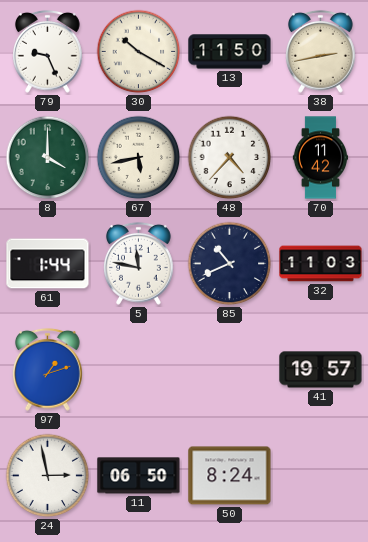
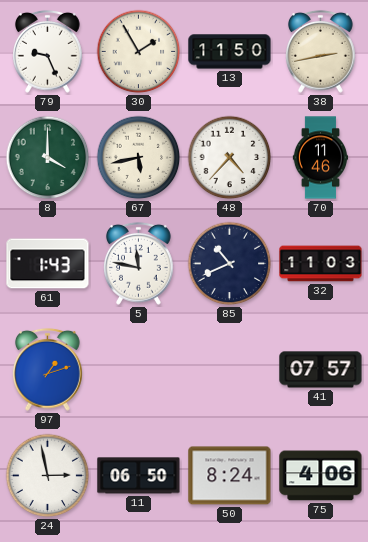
30: 10:20 -> 1:55
70: 11:42 -> 11:46
61: 1:44 -> 1:43
41: 19:57 -> 07:57
75: none -> 4:06
